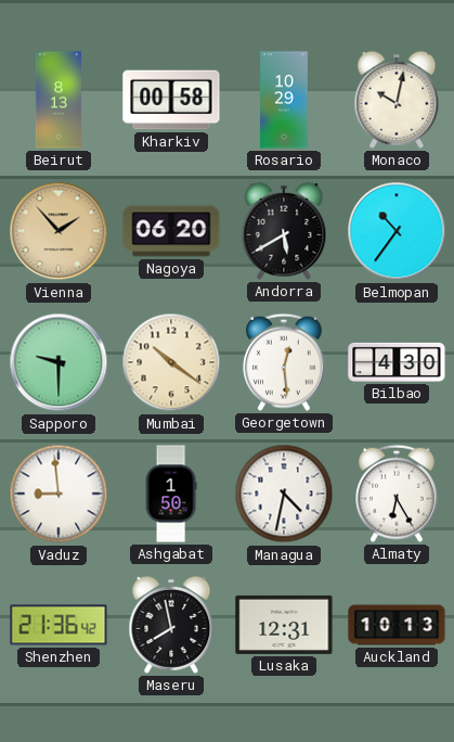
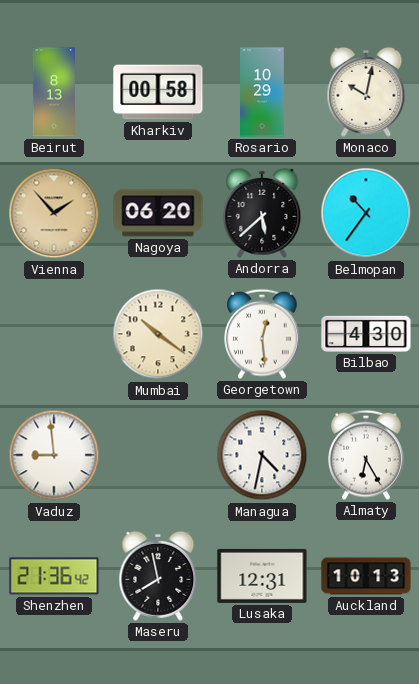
Andorra: 5:40 -> 5:38
Sapporo: 9:30 -> none
Ashgabat: 1:50 -> none
